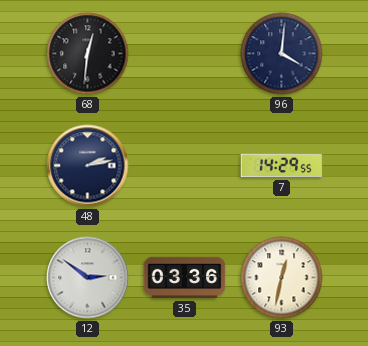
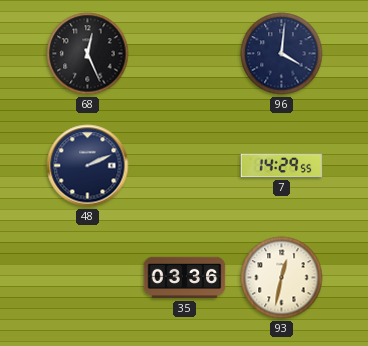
68: 12:31 -> 12:26
48: 2:13 -> 2:11
12: 2:51 -> none
